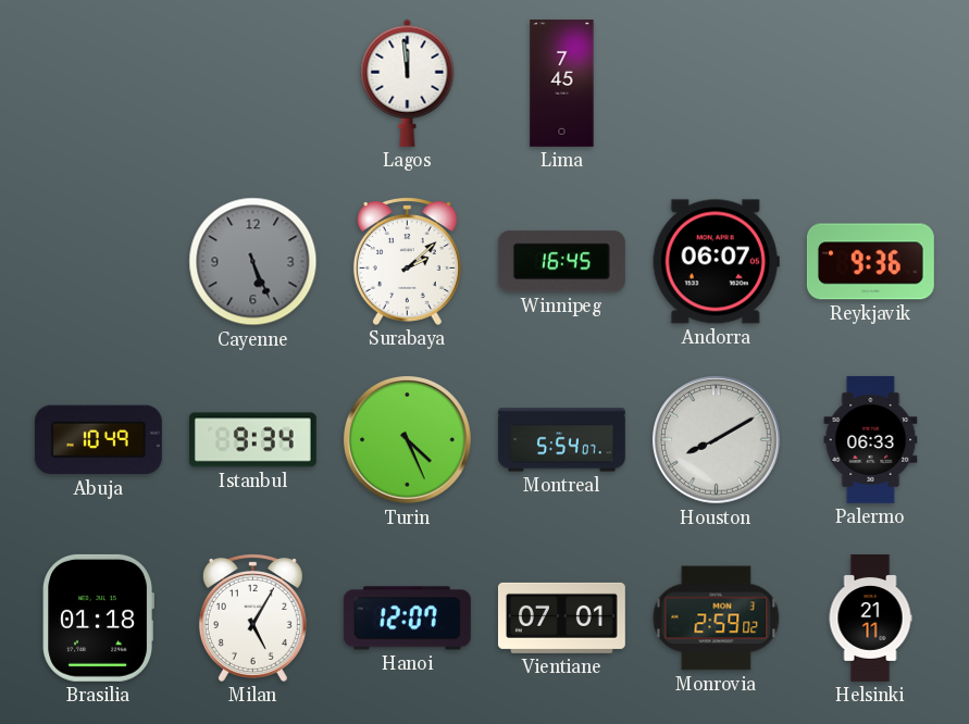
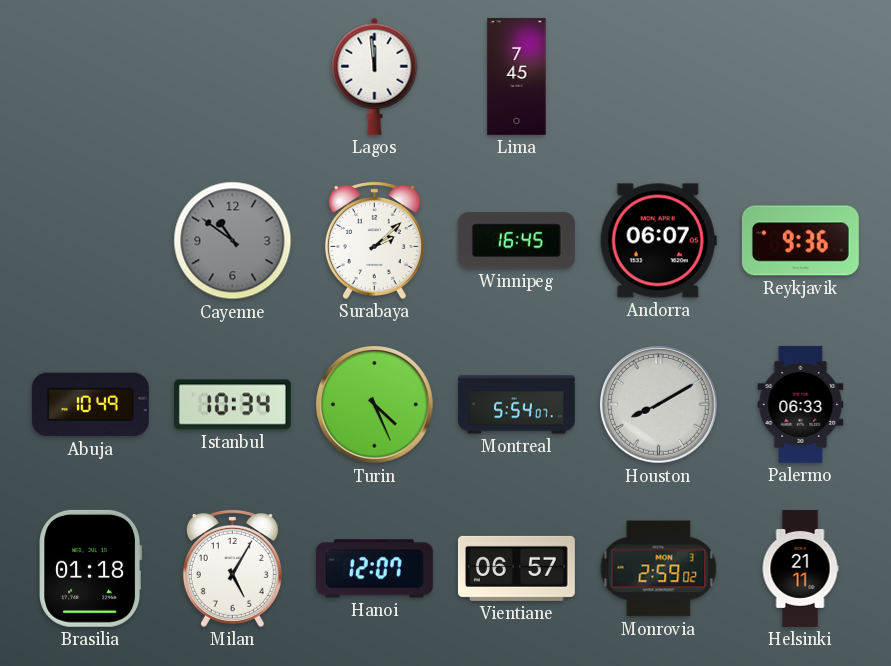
Cayenne: 5:26 -> 10:51
Istanbul: 9:34 -> 10:34
Vientiane: 07:01 -> 06:57
